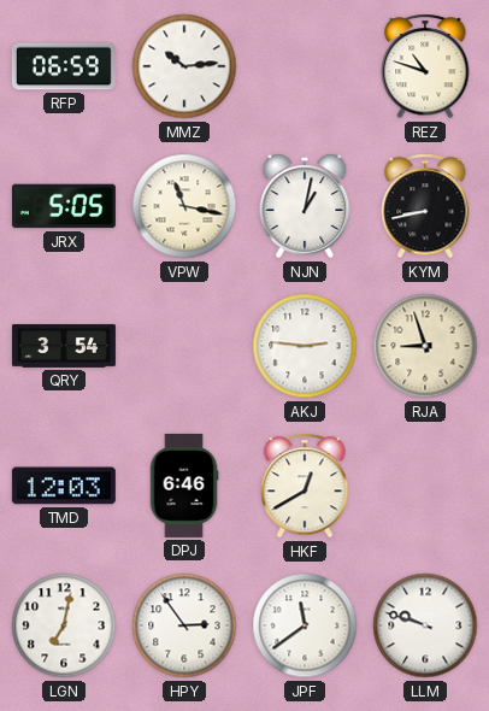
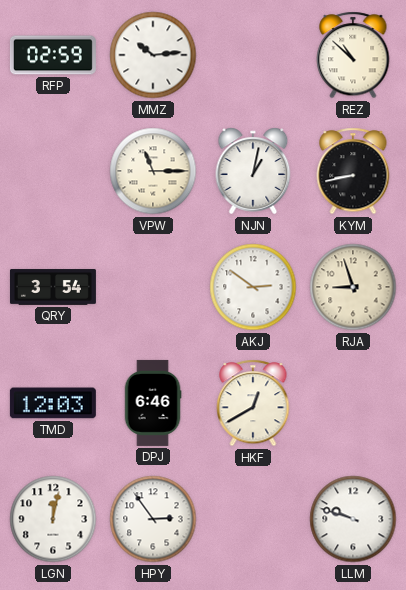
RFP: 06:59 -> 02:59
REZ: 10:48 -> 10:52
JRX: 5:05 -> none
VPW: 11:17 -> 11:15
AKJ: 2:46 -> 2:51
LGN: 7:02 -> 12:02
JPF: 11:39 -> none
